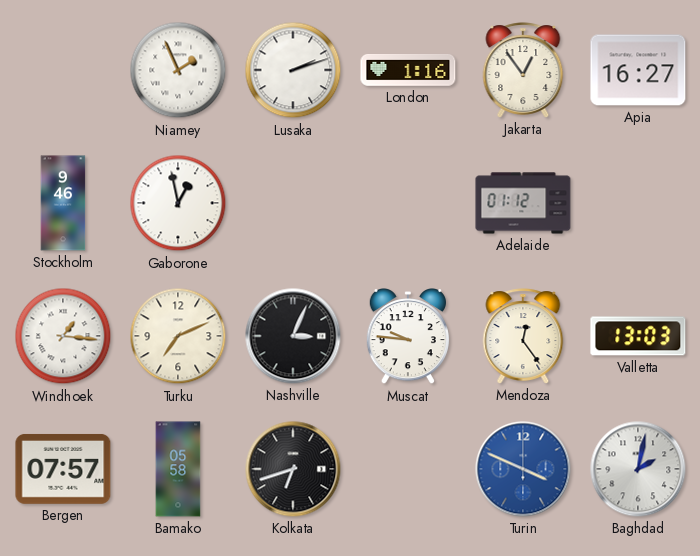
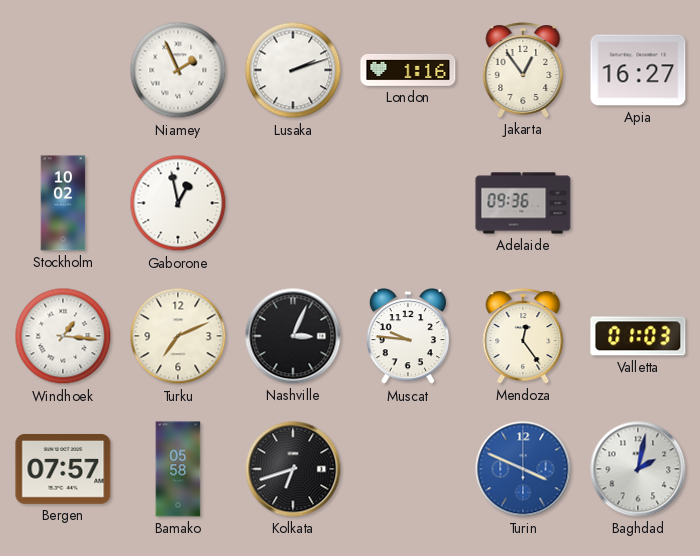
Stockholm: 9:46 -> 10:02
Adelaide: 01:12 -> 09:36
Valletta: 13:03 -> 01:03
